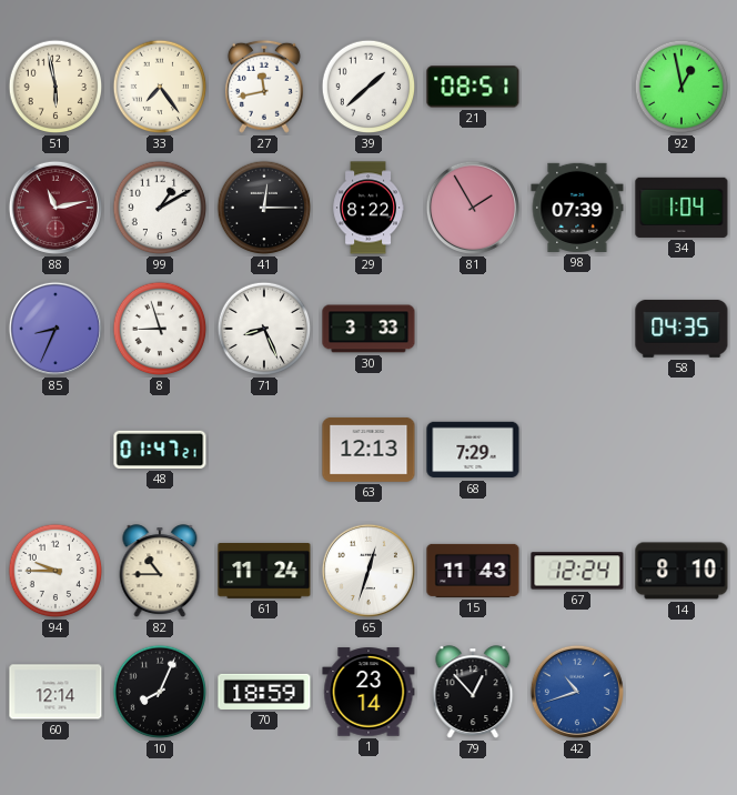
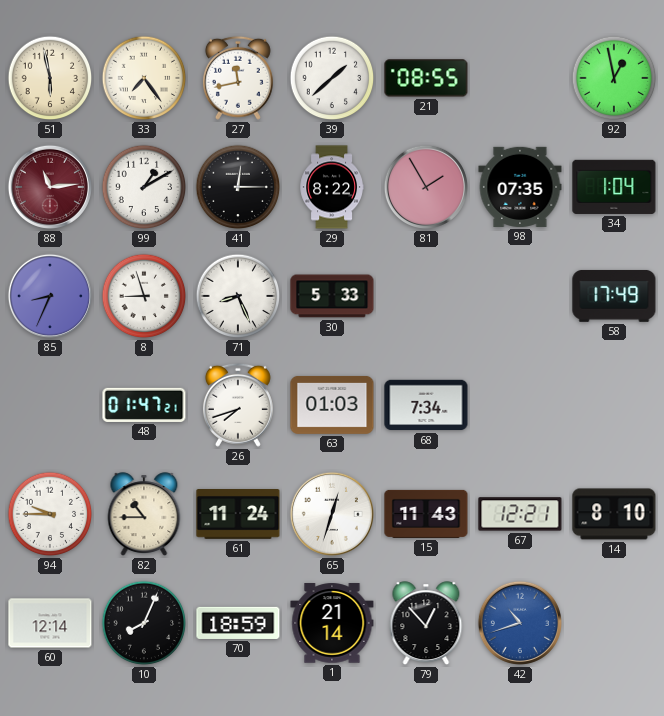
21: 08:51 -> 08:55
88: 11:13 -> 11:14
98: 07:39 -> 07:35
30: 3:33 -> 5:33
58: 04:35 -> 17:49
26: none -> 7:42
63: 12:13 -> 01:03
68: 7:29 -> 7:34
67: 12:24 -> 12:21
1: 23:14 -> 21:14
